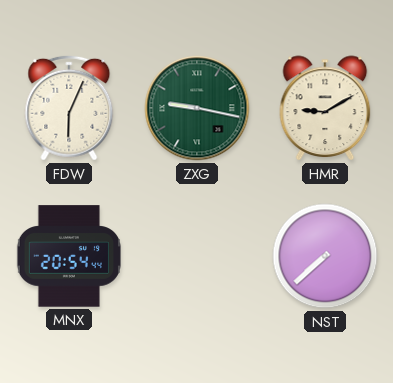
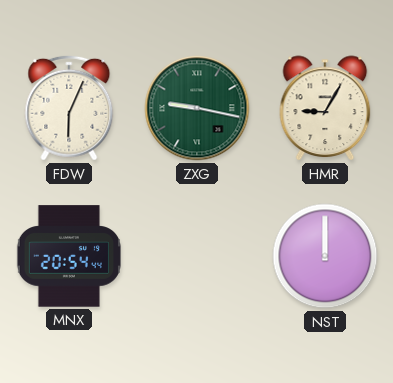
HMR: 9:10 -> 9:05
NST: 7:38 -> 12:00
